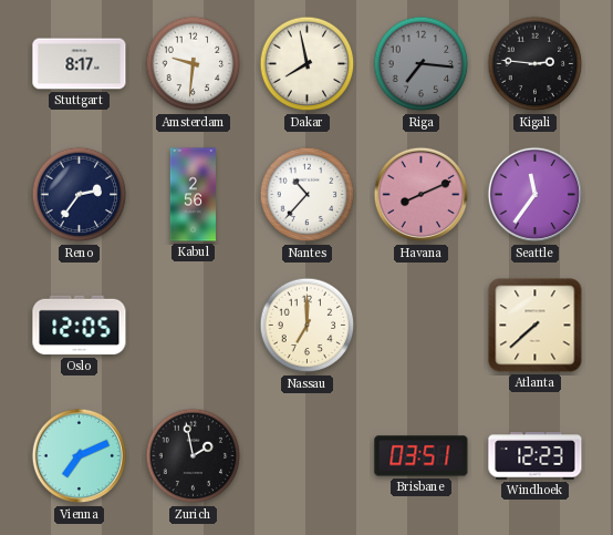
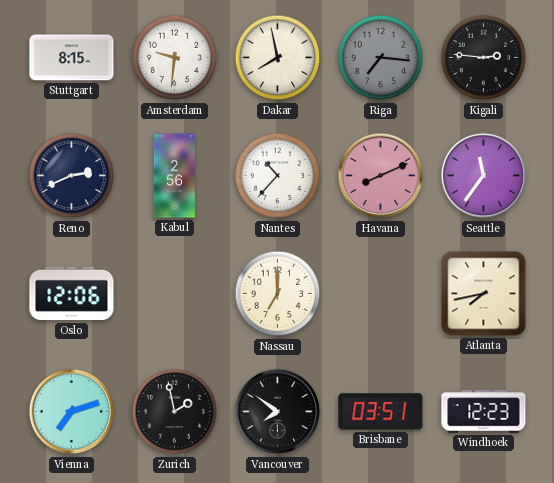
Stuttgart: 8:17 -> 8:15
Reno: 2:36 -> 2:41
Oslo: 12:05 -> 12:06
Atlanta: 7:38 -> 7:43
Vienna: 7:11 -> 7:12
Vancouver: none -> 7:51
